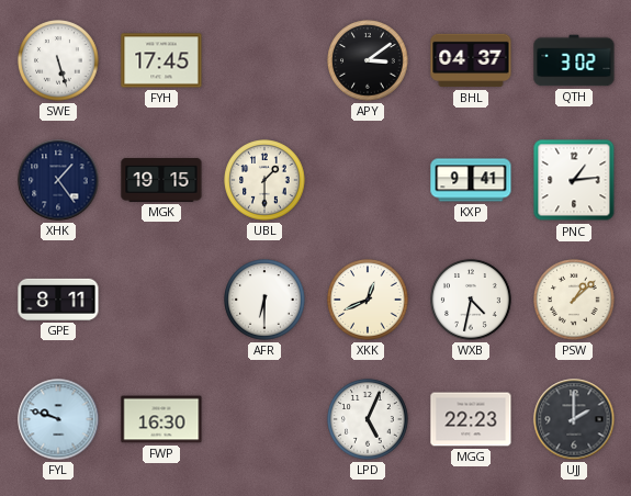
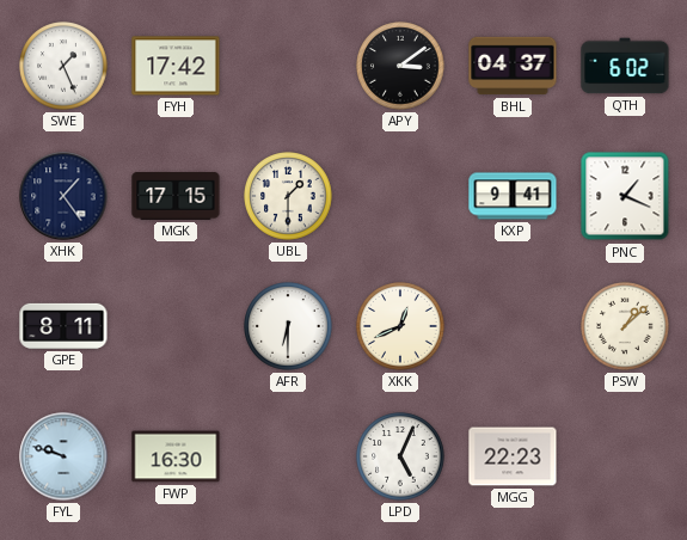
SWE: 5:27 -> 1:26
FYH: 17:45 -> 17:42
QTH: 3:02 -> 6:02
MGK: 19:15 -> 17:15
PNC: 1:14 -> 1:19
WXB: 4:32 -> none
UJJ: 2:00 -> none
